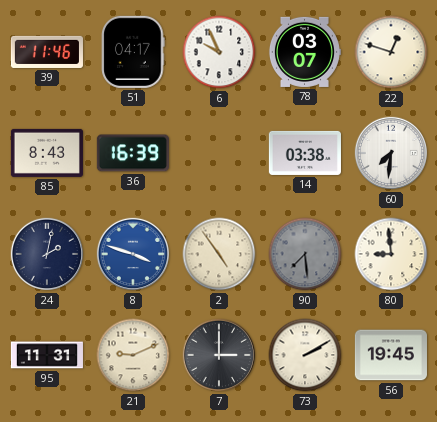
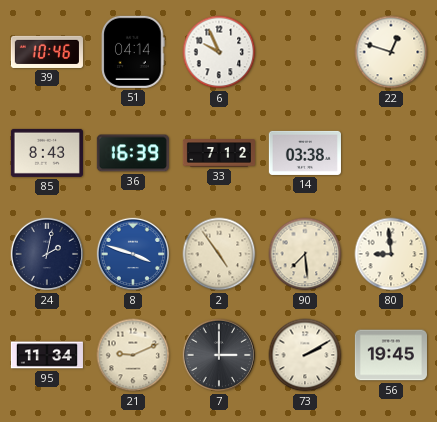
39: 11:46 -> 10:46
51: 04:17 -> 04:14
78: 03:07 -> none
33: none -> 7:12
60: 7:31 -> none
90 dial: grey -> cream
95: 11:31 -> 11:34
